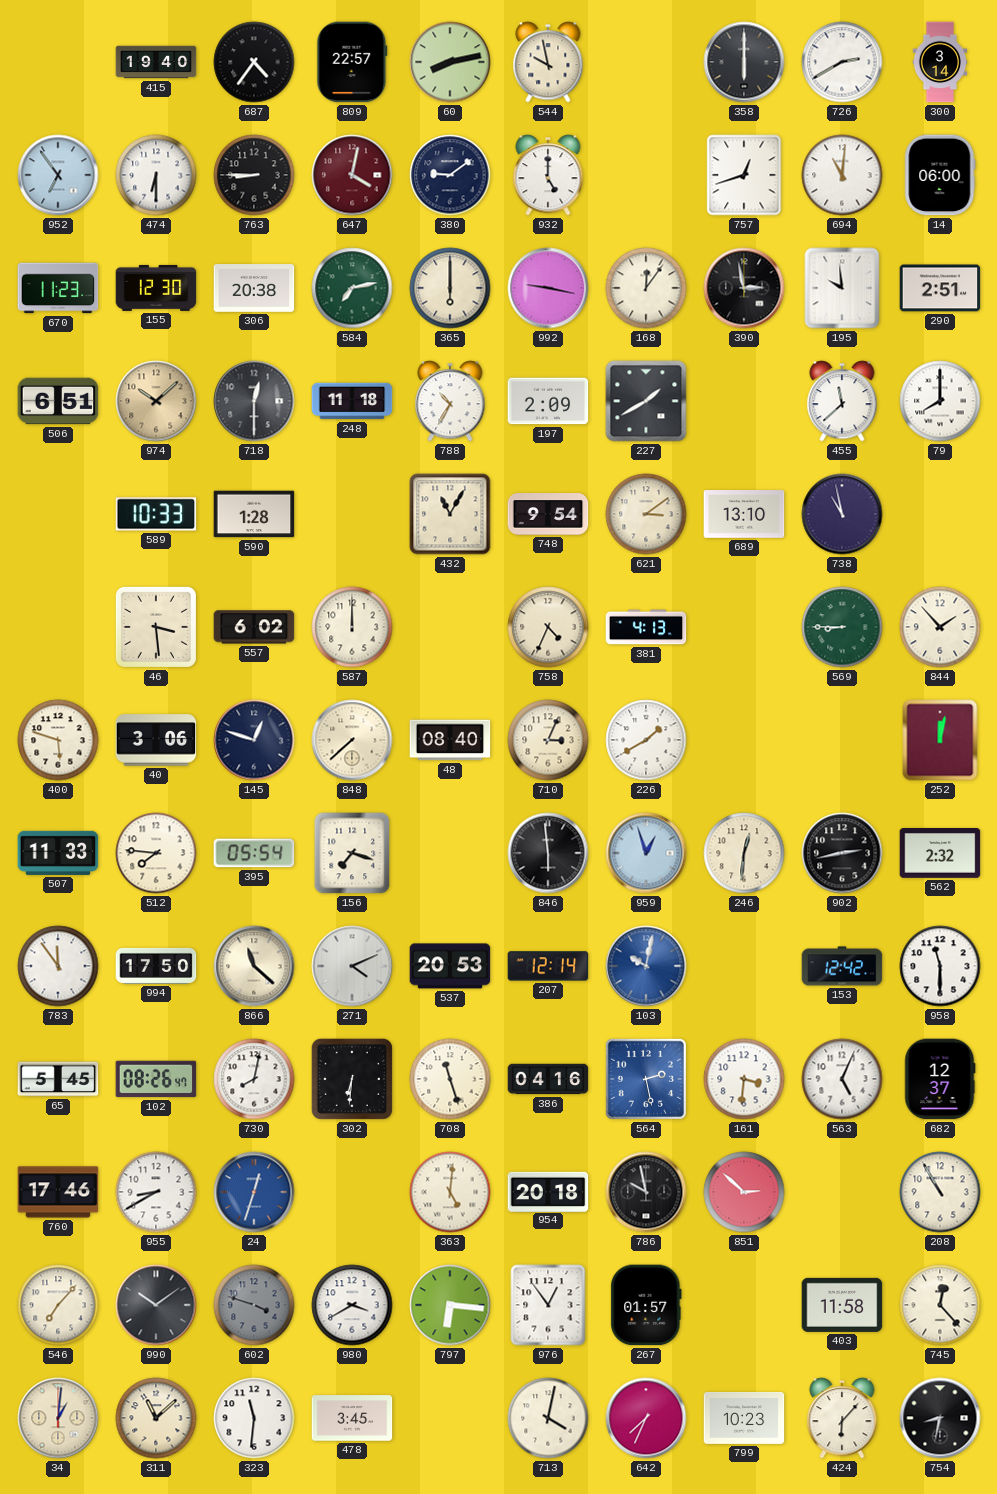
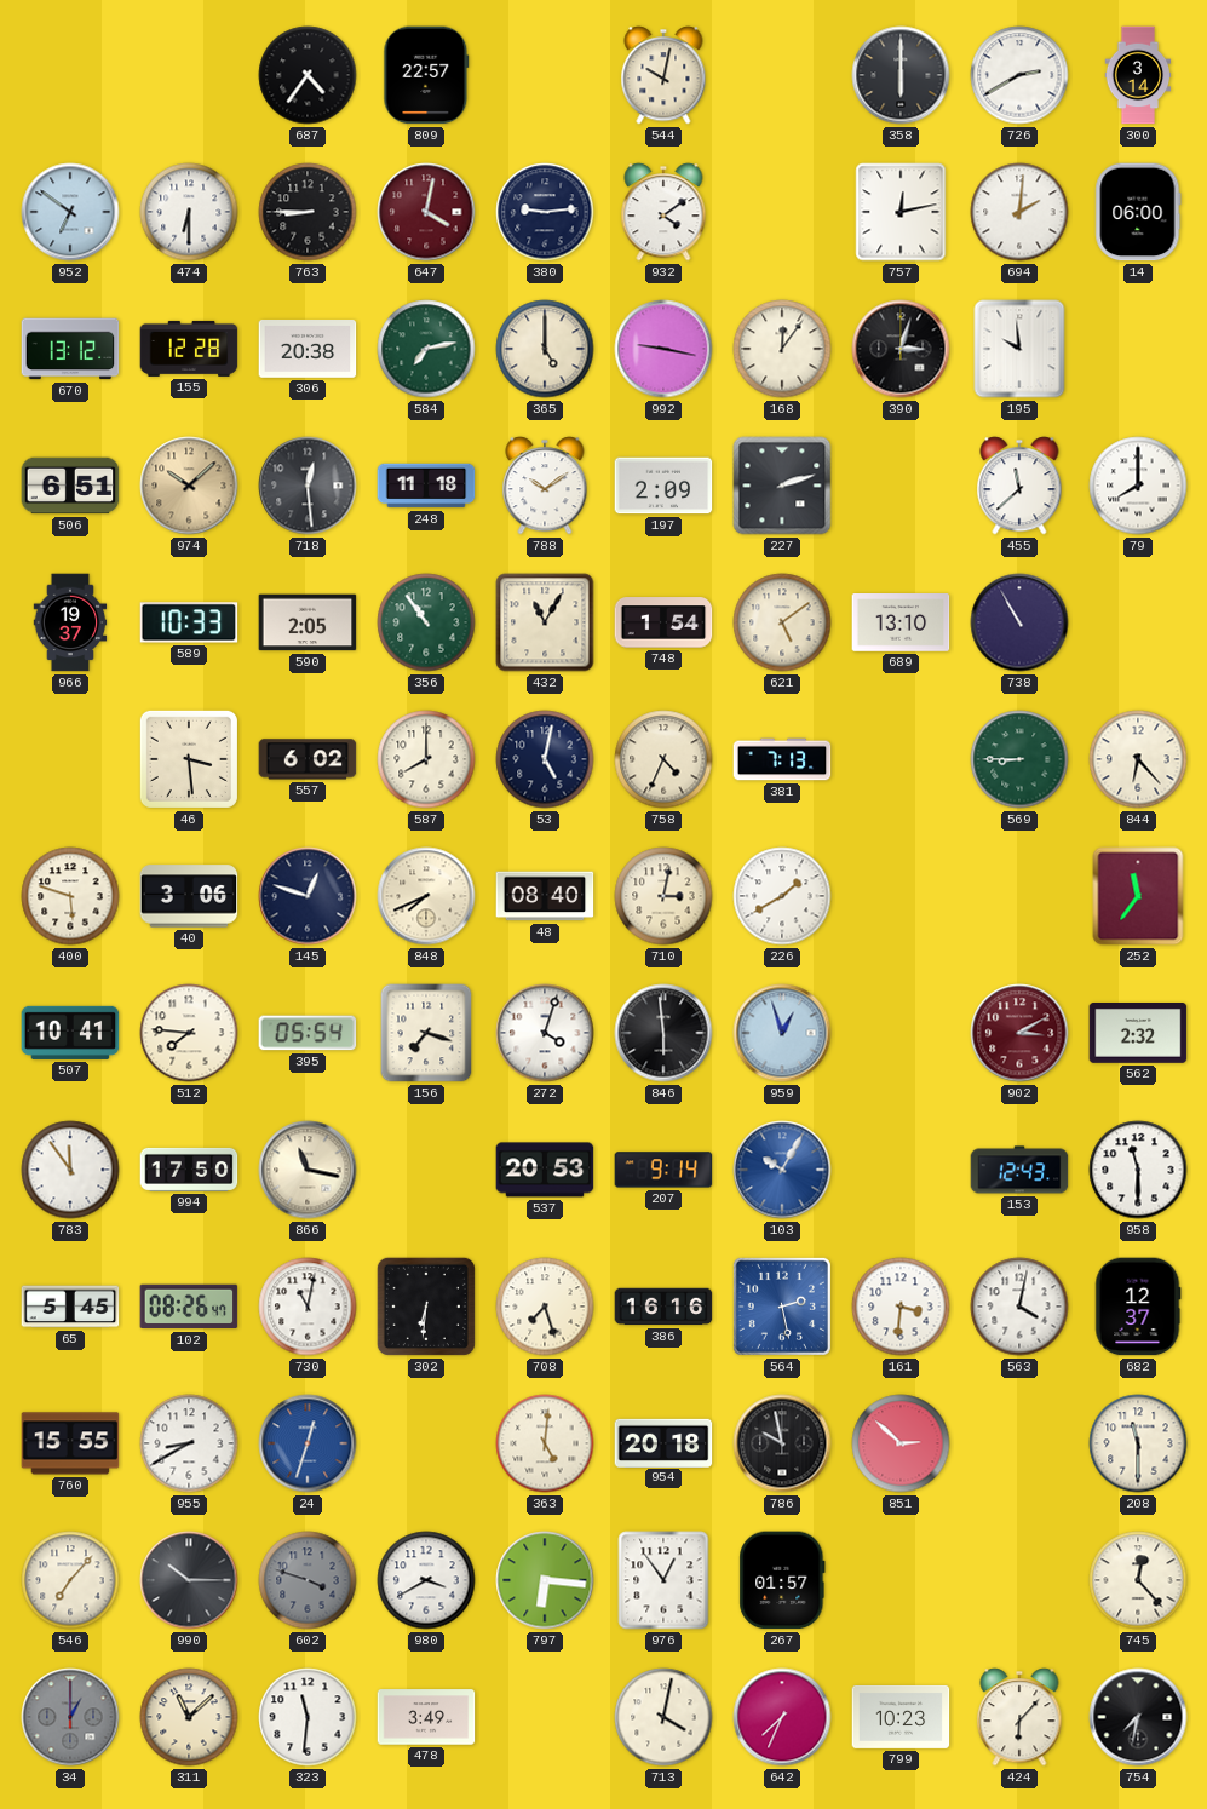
415: 19:40 -> none
60: 8:13 -> none
544: 9:58 -> 10:02
952: 6:54 -> 6:51
380: 9:09 -> 9:14
932: 5:00 -> 4:09
757: 12:42 -> 12:13
694: 11:01 -> 2:01
670: 11:23 -> 13:12
155: 12:30 -> 12:28
365: 6:00 -> 5:00
390: 2:58 -> 3:03
290: 2:51 -> none
718: 12:30 -> 12:29
788: 10:35 -> 10:09
227: 1:40 -> 2:12
966: none -> 19:37
590: 1:28 -> 2:05
356: none -> 10:54
748: 9:54 -> 1:54
621: 3:09 -> 5:09
738: 10:58 -> 10:55
587: 12:00 -> 8:00
53: none -> 5:02
381: 4:13 -> 7:13
844: 1:53 -> 6:23
848: 7:38 -> 7:41
710: 3:04 -> 3:02
252: 12:02 -> 11:36
507: 11:33 -> 10:41
272: none -> 4:03
246: 12:31 -> none
902: 2:43 -> 3:10
902 dial: black -> burgundy
866: 11:22 -> 11:17
271: 4:11 -> none
207: 12:14 -> 9:14
103: 10:02 -> 10:05
153: 12:42 -> 12:43
730: 8:02 -> 11:02
708: 11:27 -> 7:27
386: 04:16 -> 16:16
563: 5:04 -> 4:02
760: 17:46 -> 15:55
208: 10:55 -> 11:30
990: 10:09 -> 10:15
403: 11:58 -> none
34: 1:01 -> 1:00
34 dial: cream -> grey
478: 3:45 -> 3:49
754: 8:32 -> 7:32
